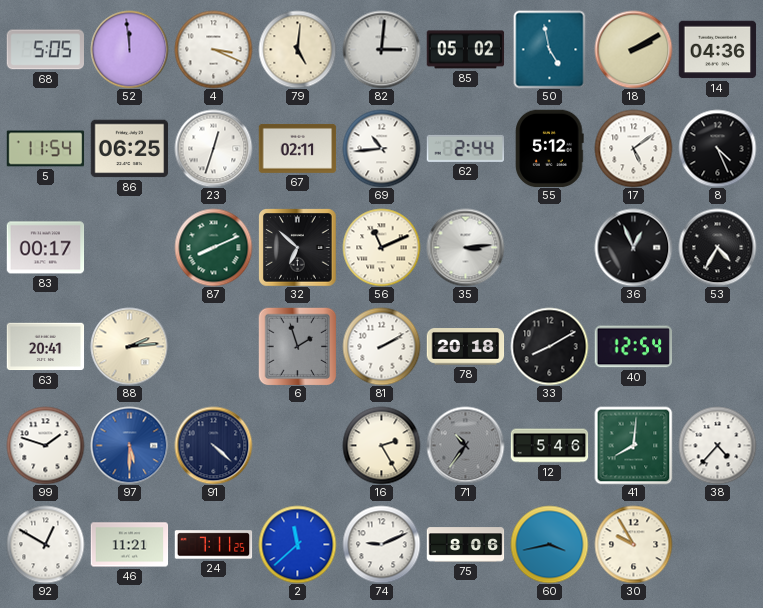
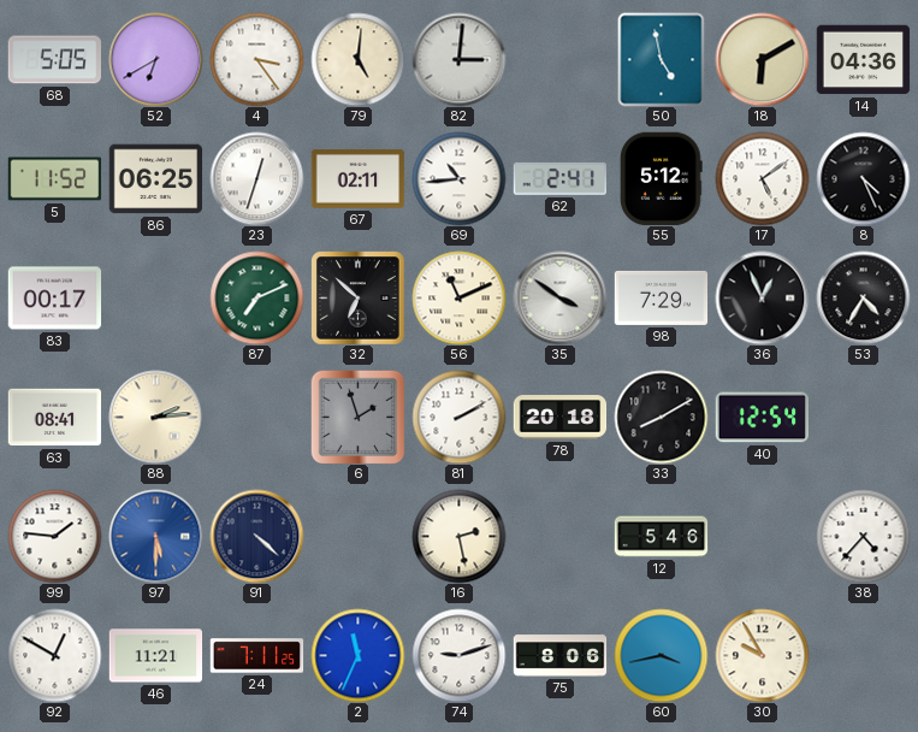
52: 11:59 -> 6:40
4: 3:19 -> 3:24
85: 05:02 -> none
18: 2:10 -> 6:10
5: 11:54 -> 11:52
62: 2:44 -> 2:41
87: 8:11 -> 7:11
35: 3:14 -> 3:51
98: none -> 7:29
63: 20:41 -> 08:41
99: 1:48 -> 1:46
16: 2:25 -> 2:28
71: 10:36 -> none
41: 8:01 -> none
2: 11:38 -> 11:34
74: 9:11 -> 9:12
